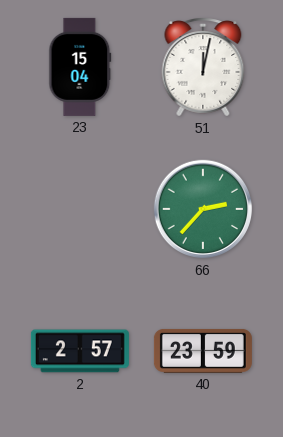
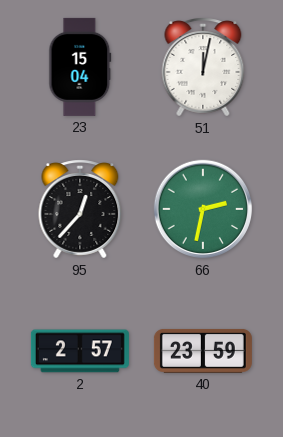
95: none -> 12:37
66: 2:37 -> 2:32
